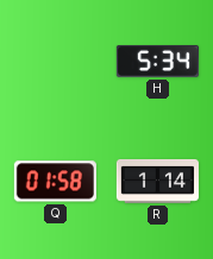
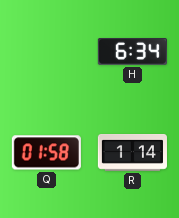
H: 5:34 -> 6:34
